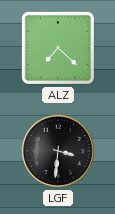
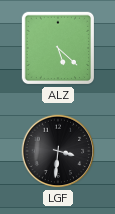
ALZ: 7:22 -> 5:22
